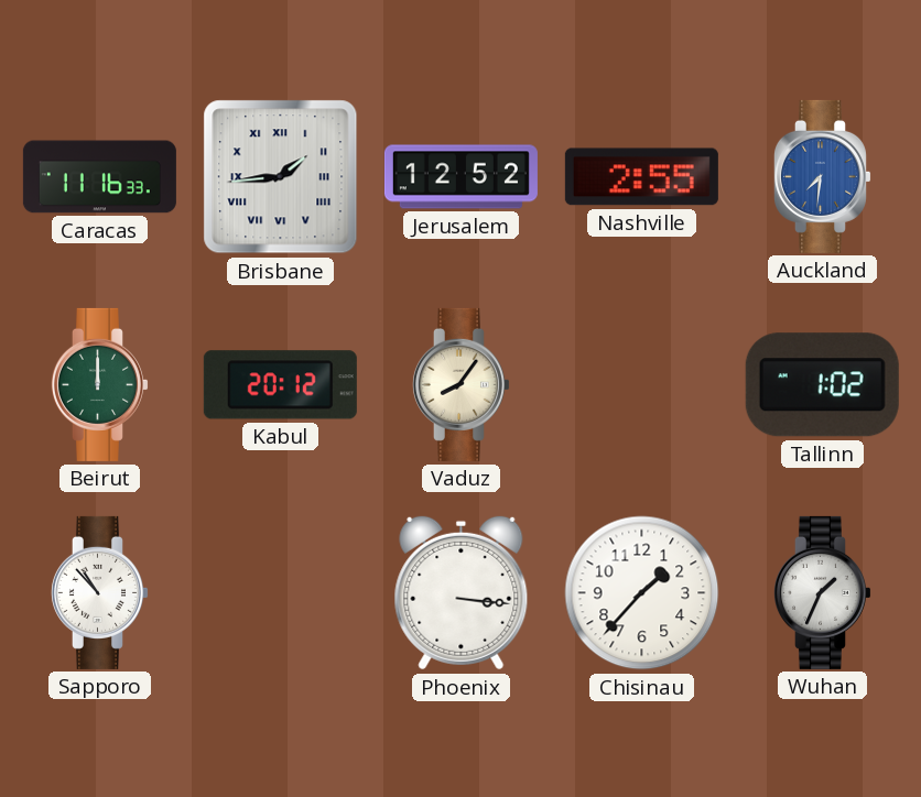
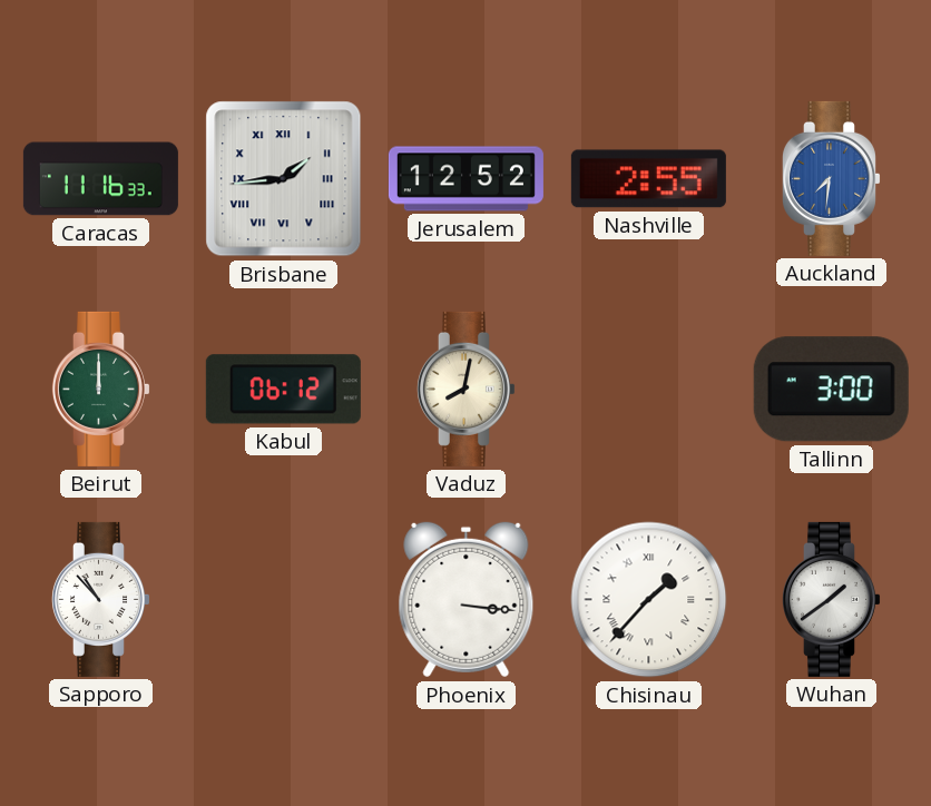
Kabul: 20:12 -> 06:12
Vaduz: 8:06 -> 8:02
Tallinn: 1:02 -> 3:00
Chisinau numerals: Arabic -> Roman
Wuhan: 1:34 -> 1:39
